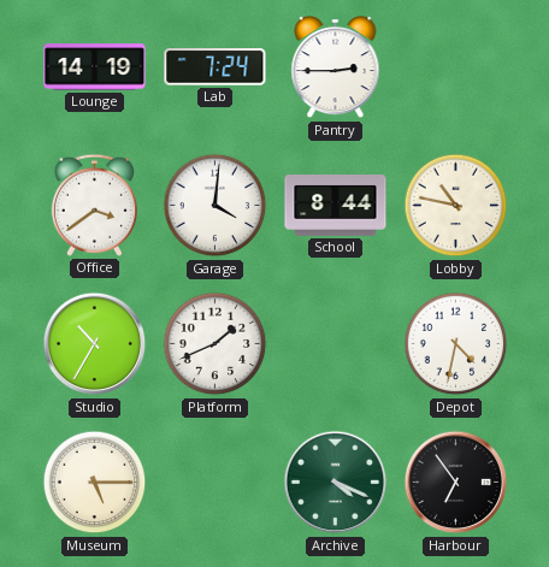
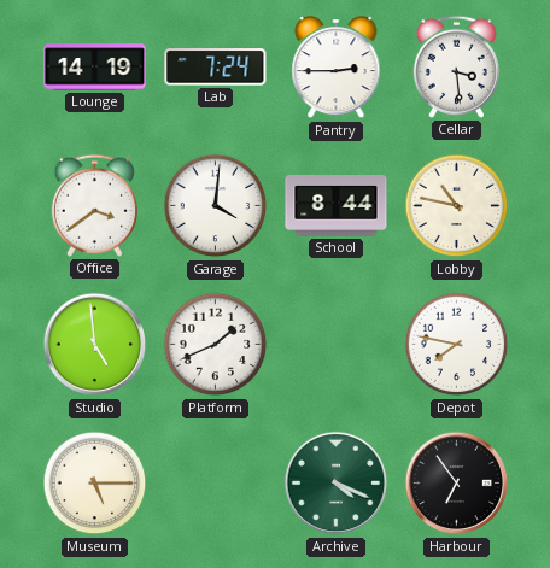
Cellar: none -> 3:29
Studio: 10:35 -> 4:59
Depot: 4:32 -> 7:47
